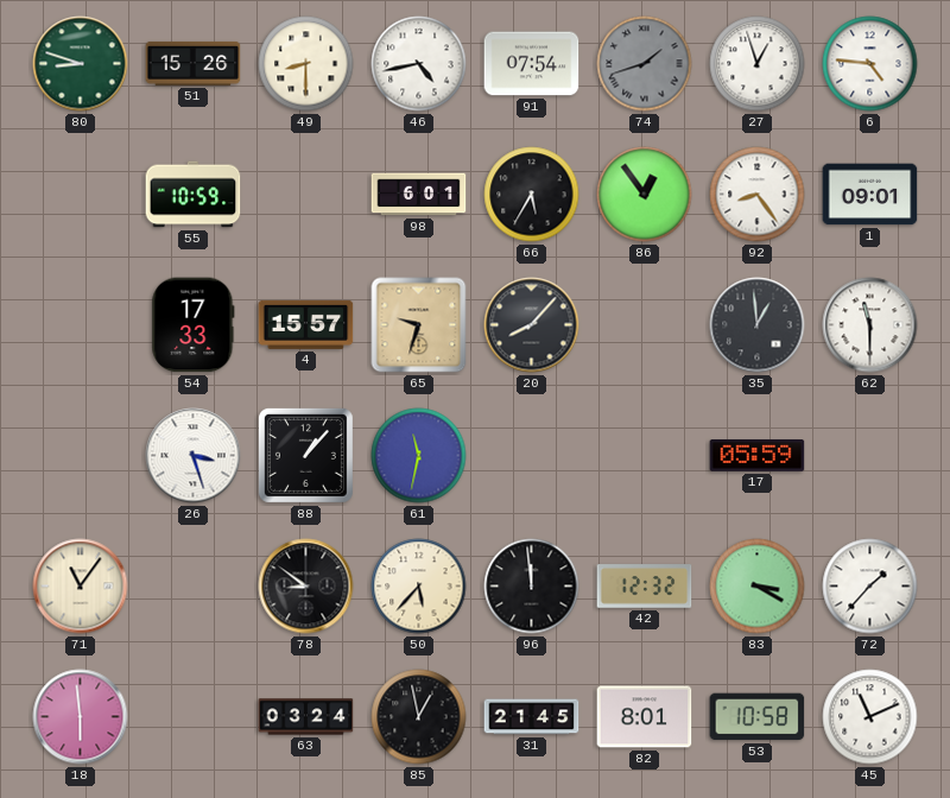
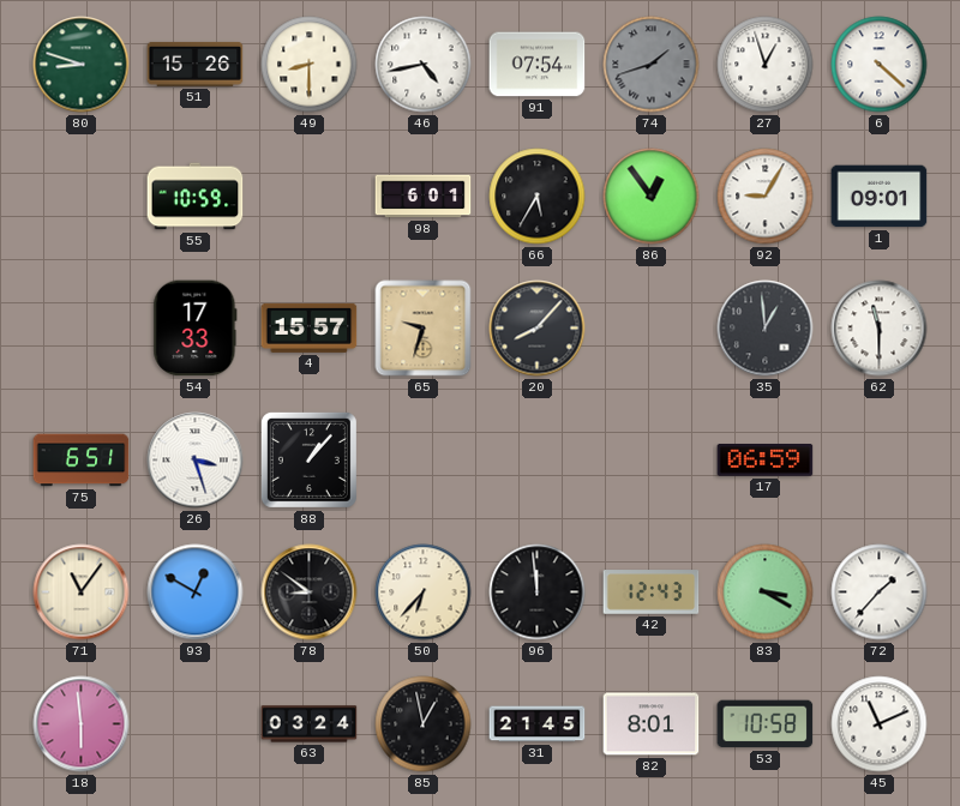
6: 4:46 -> 4:22
92: 8:24 -> 9:05
75: none -> 6:51
61: 11:32 -> none
17: 05:59 -> 06:59
93: none -> 12:50
50: 5:37 -> 6:37
42: 12:32 -> 12:43
